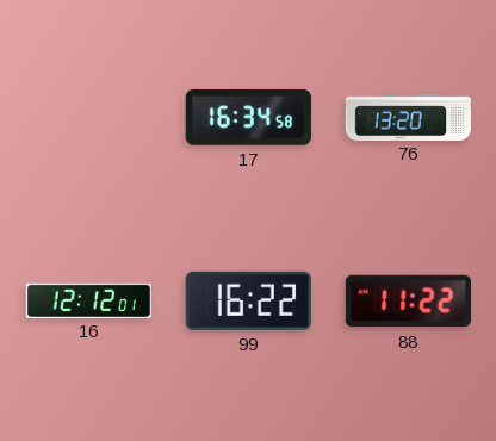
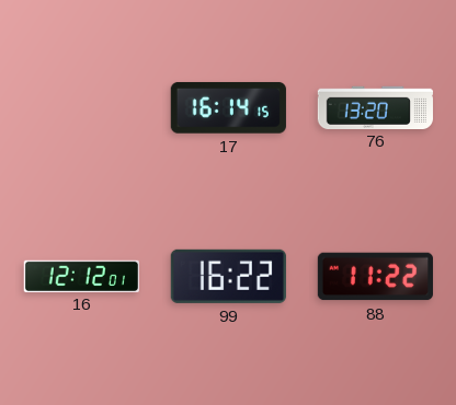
17: 16:34 -> 16:14
